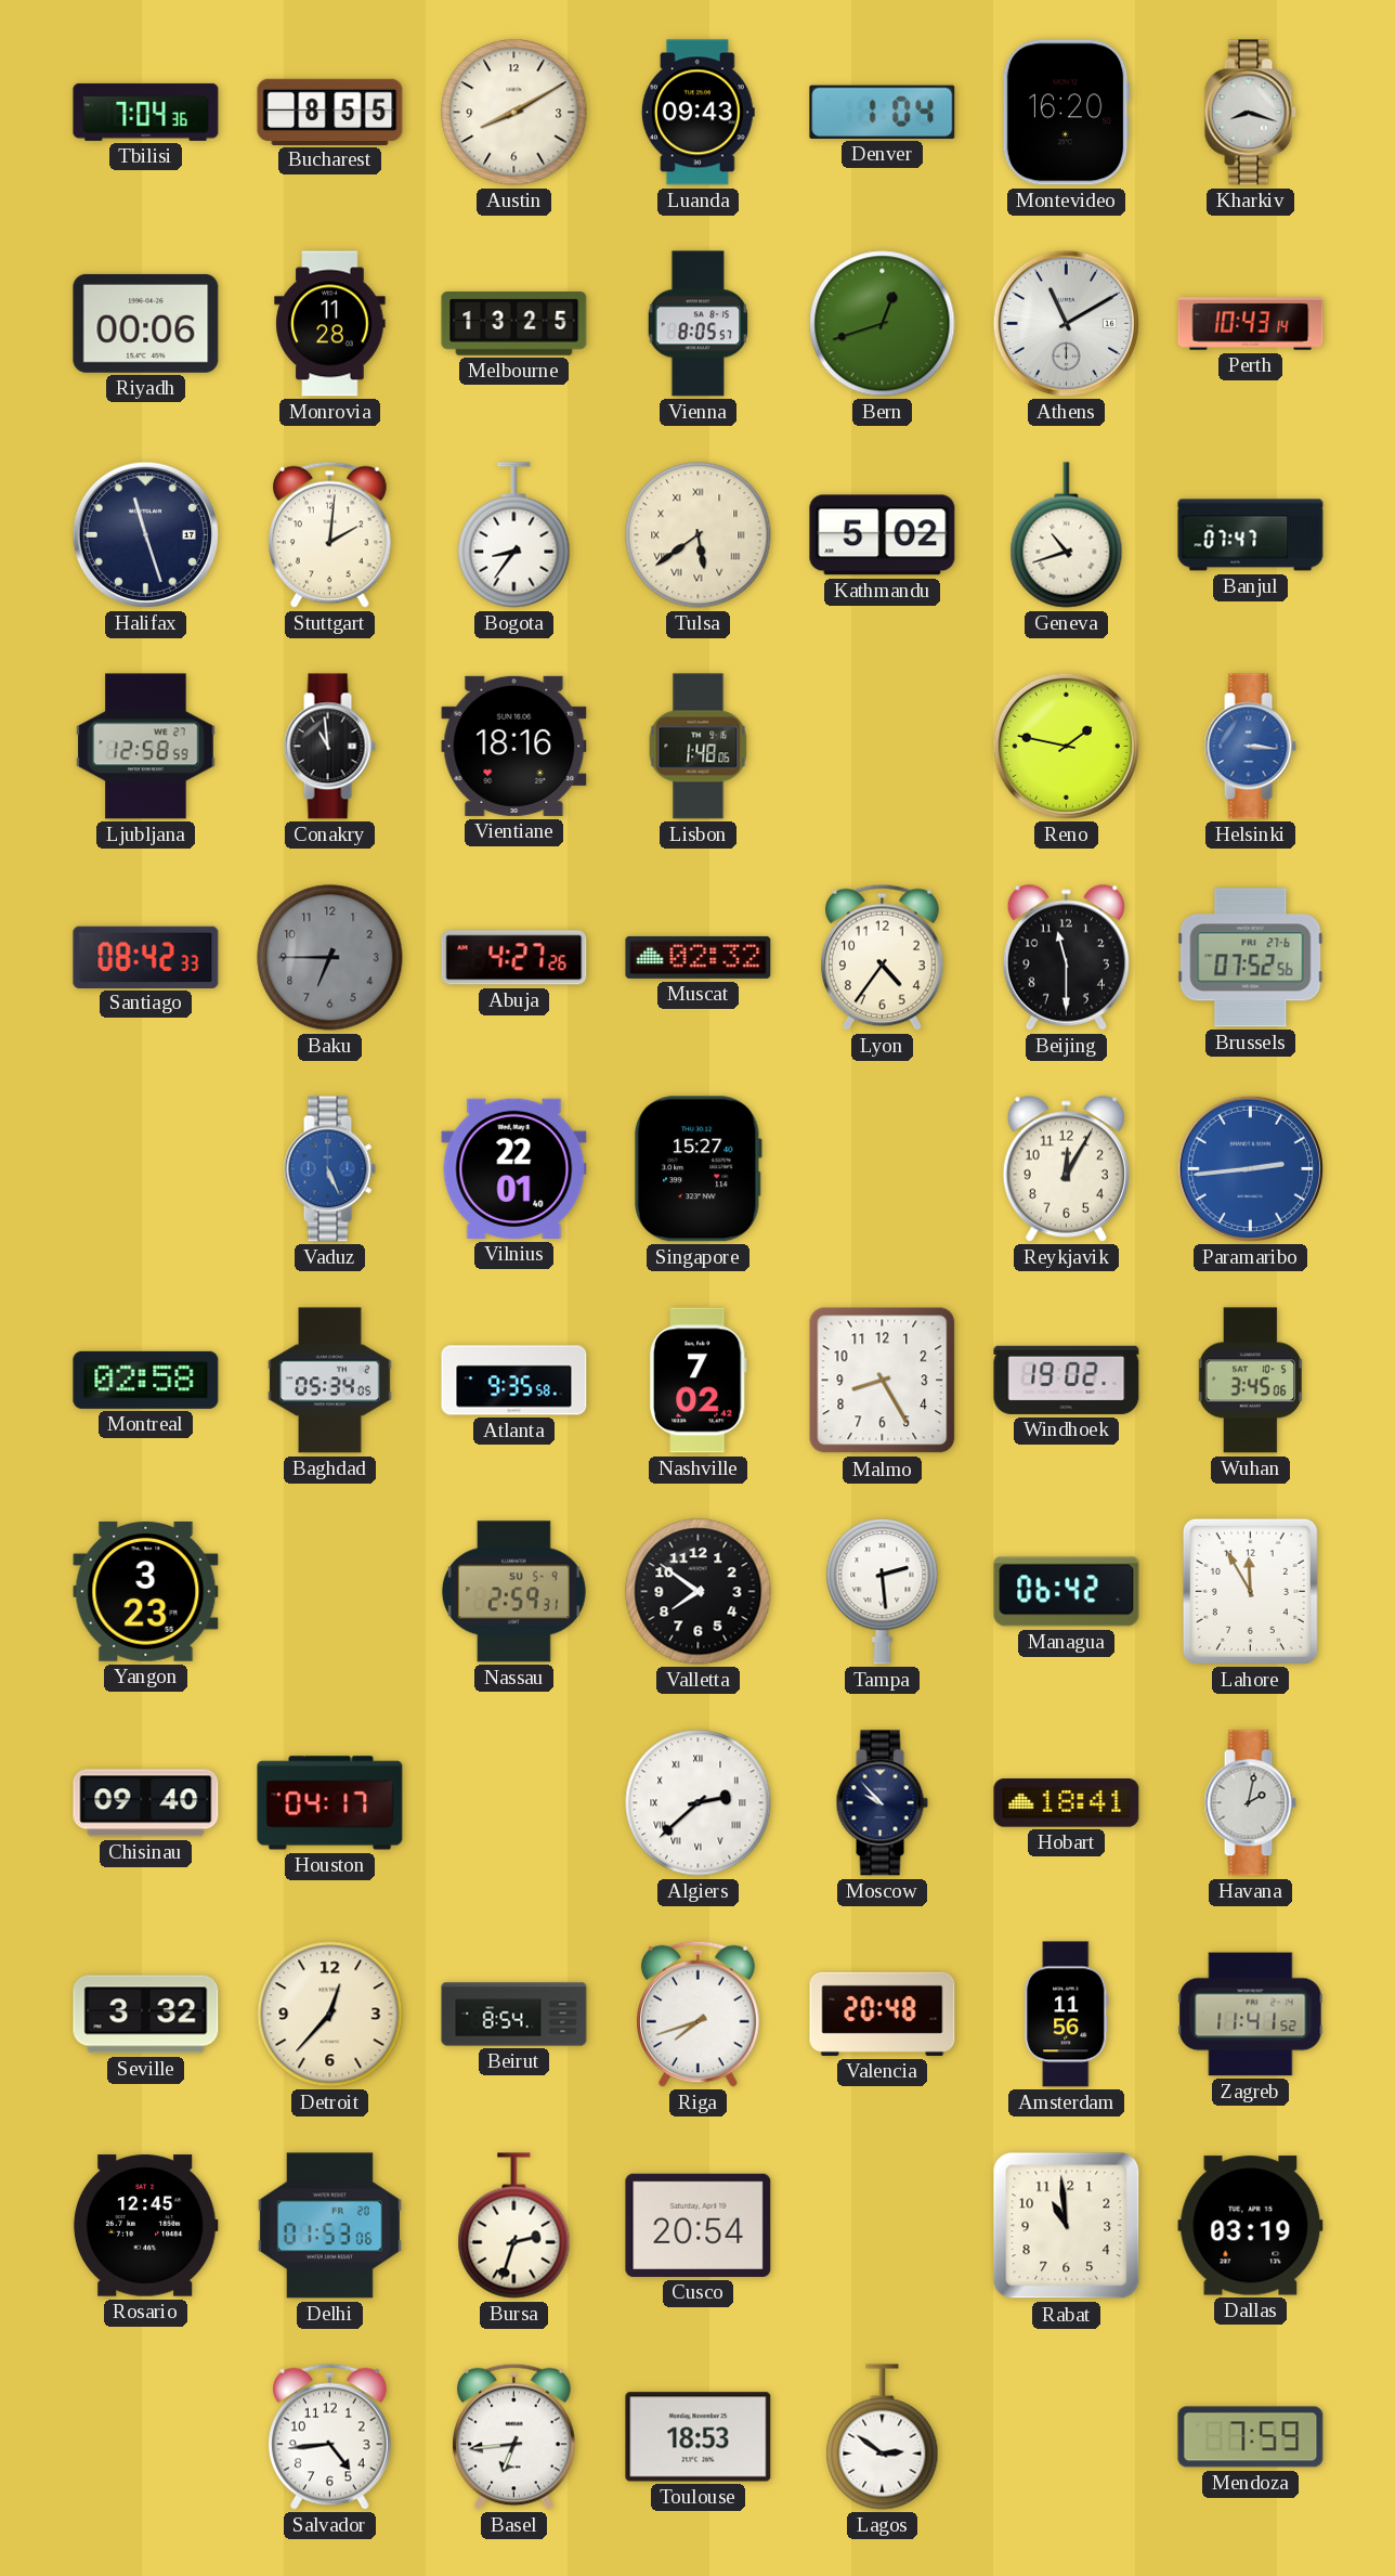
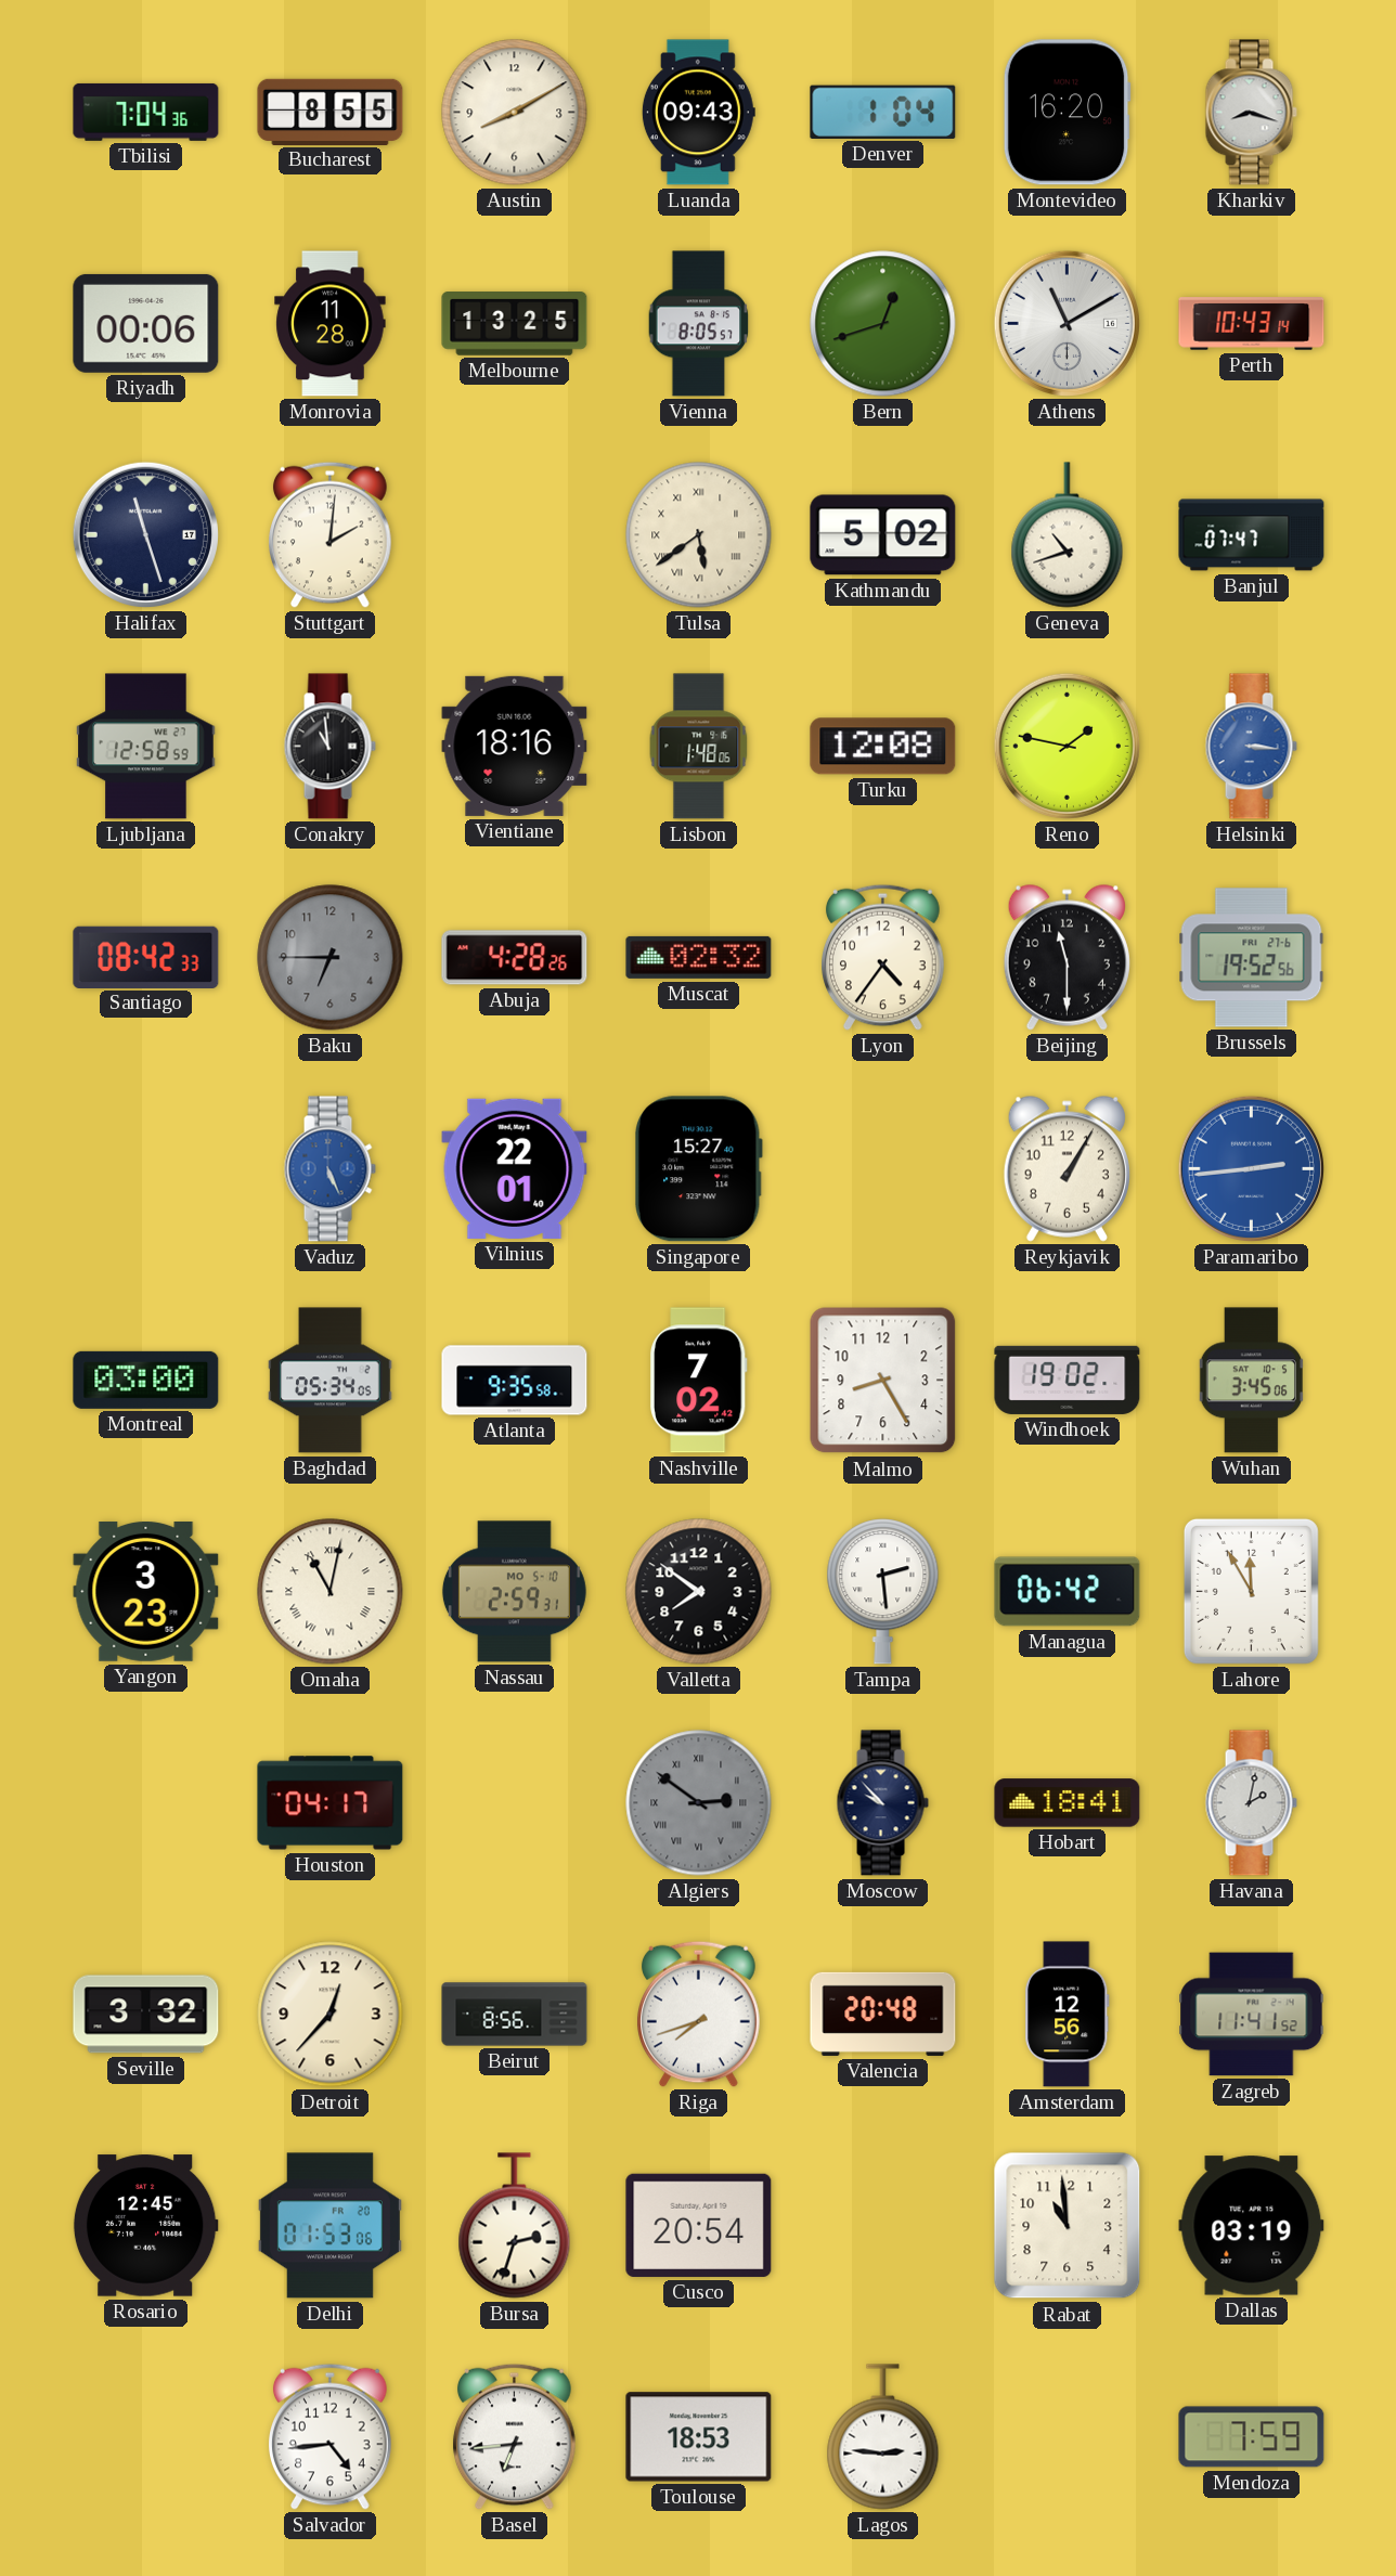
Bogota: 8:36 -> none
Turku: none -> 12:08
Abuja: 4:27 -> 4:28
Brussels: 07:52 -> 19:52
Reykjavik: 12:05 -> 1:05
Montreal: 02:58 -> 03:00
Omaha: none -> 11:02
Nassau date: SU 5-9 -> MO 5-10
Chisinau: 09:40 -> none
Algiers: 2:38 -> 2:51
Algiers dial: white -> grey
Beirut: 8:54 -> 8:56
Amsterdam: 11:56 -> 12:56
Lagos: 2:51 -> 2:46
